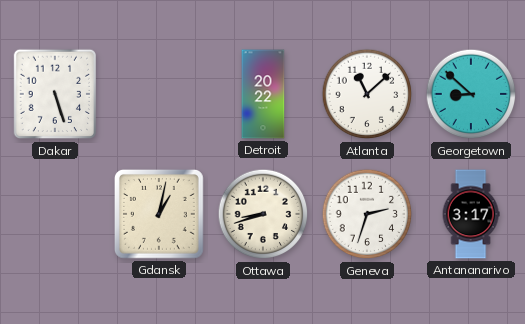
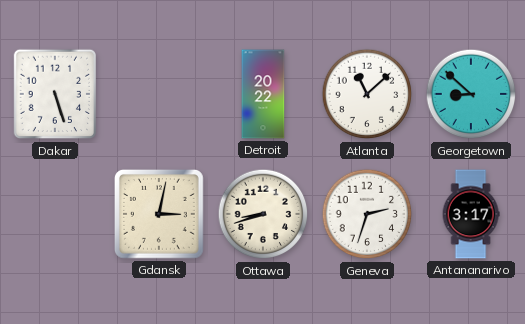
Gdansk: 1:02 -> 3:02
